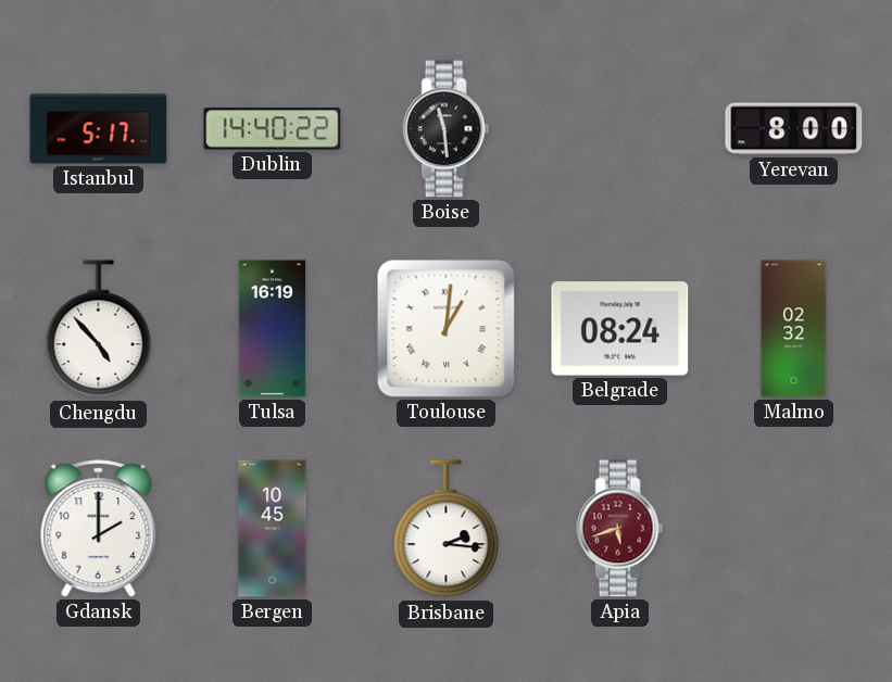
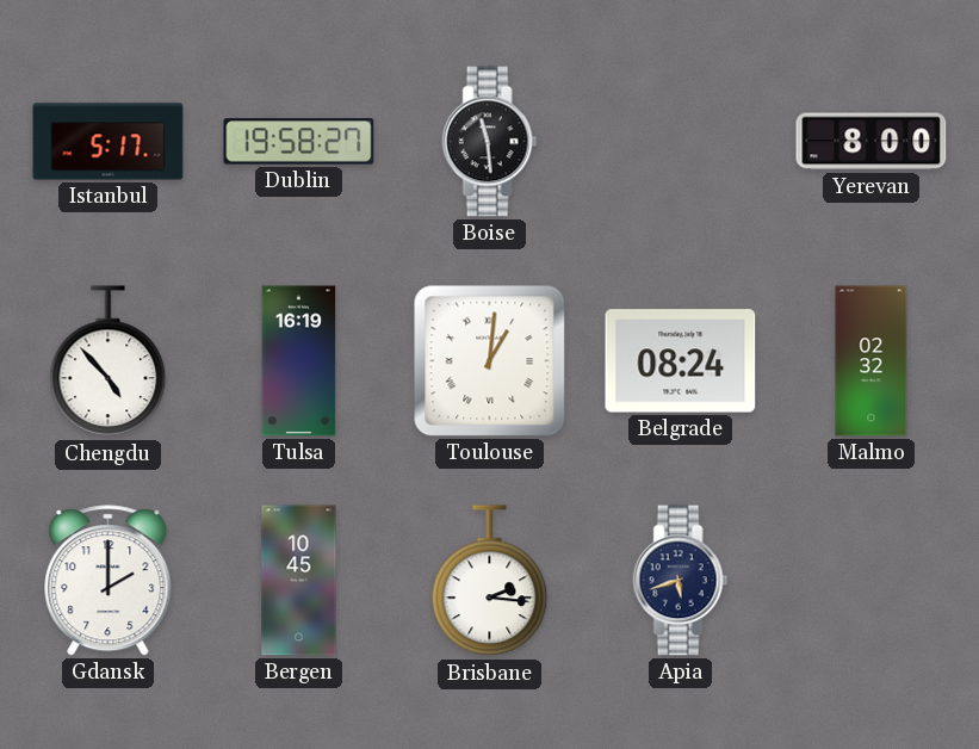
Dublin: 14:40 -> 19:58
Apia dial: burgundy -> navy
